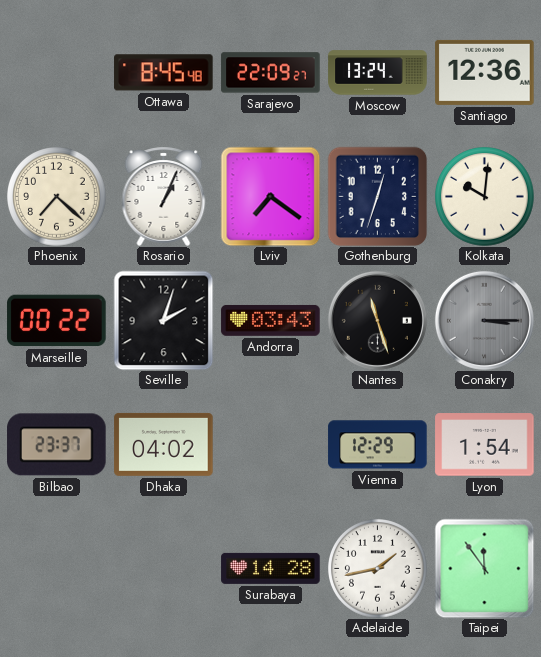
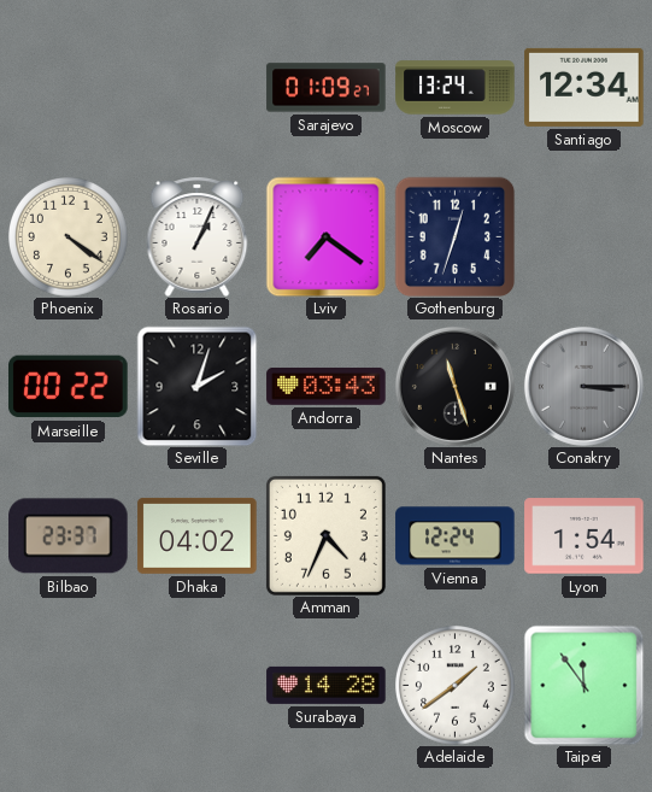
Ottawa: 8:45 -> none
Sarajevo: 22:09 -> 01:09
Santiago: 12:36 -> 12:34
Phoenix: 7:22 -> 4:21
Kolkata: 10:01 -> none
Amman: none -> 4:34
Vienna: 12:29 -> 12:24
Adelaide: 1:43 -> 1:39
